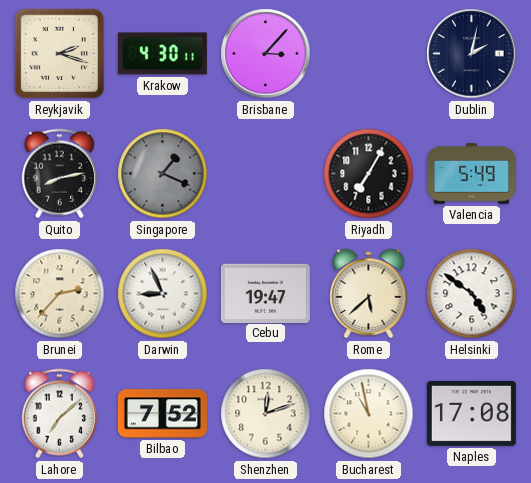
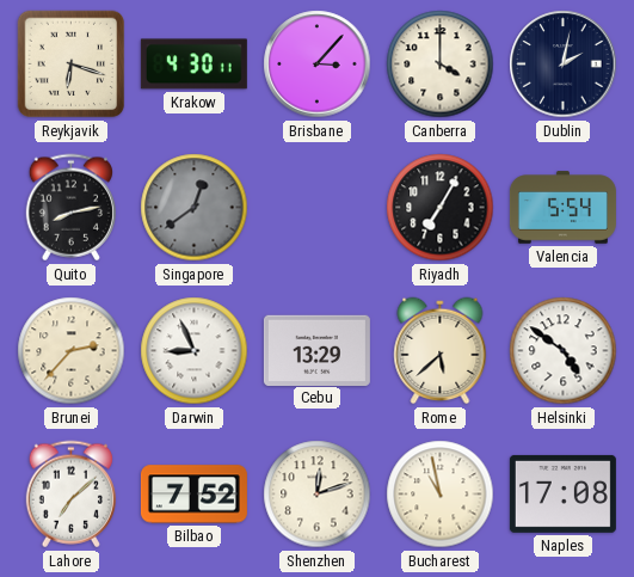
Reykjavik: 2:18 -> 6:18
Canberra: none -> 4:00
Singapore: 1:19 -> 12:39
Valencia: 5:49 -> 5:54
Cebu: 19:47 -> 13:29
